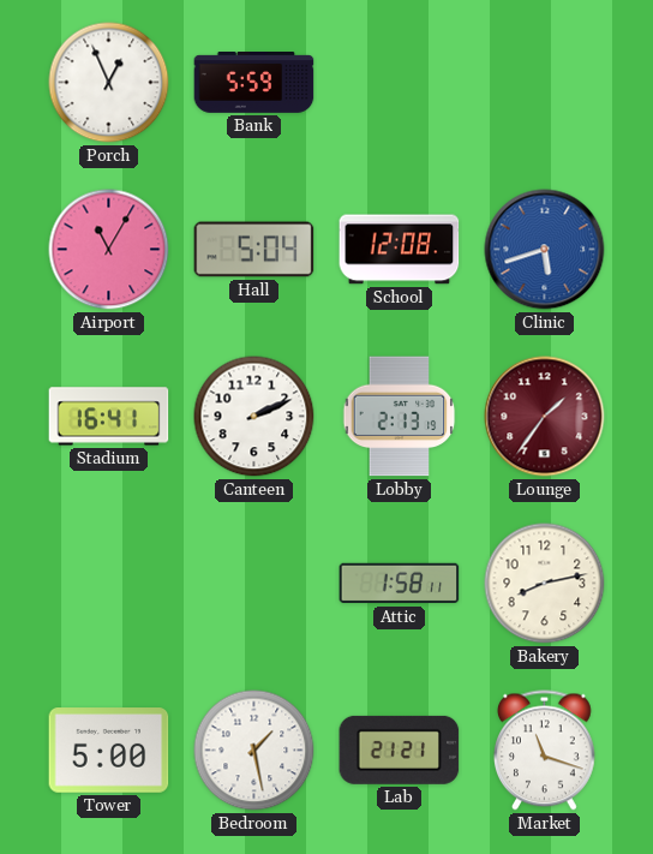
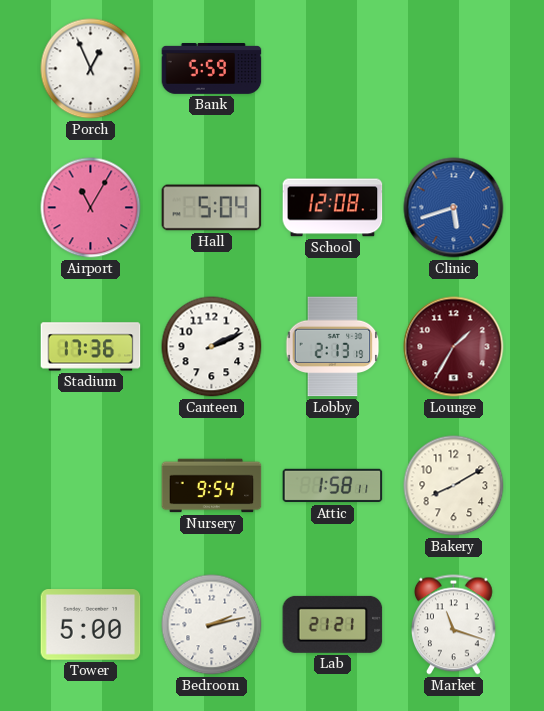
Stadium: 16:41 -> 17:36
Lounge: 1:36 -> 1:35
Nursery: none -> 9:54
Bakery: 8:13 -> 8:10
Bedroom: 1:28 -> 2:13
